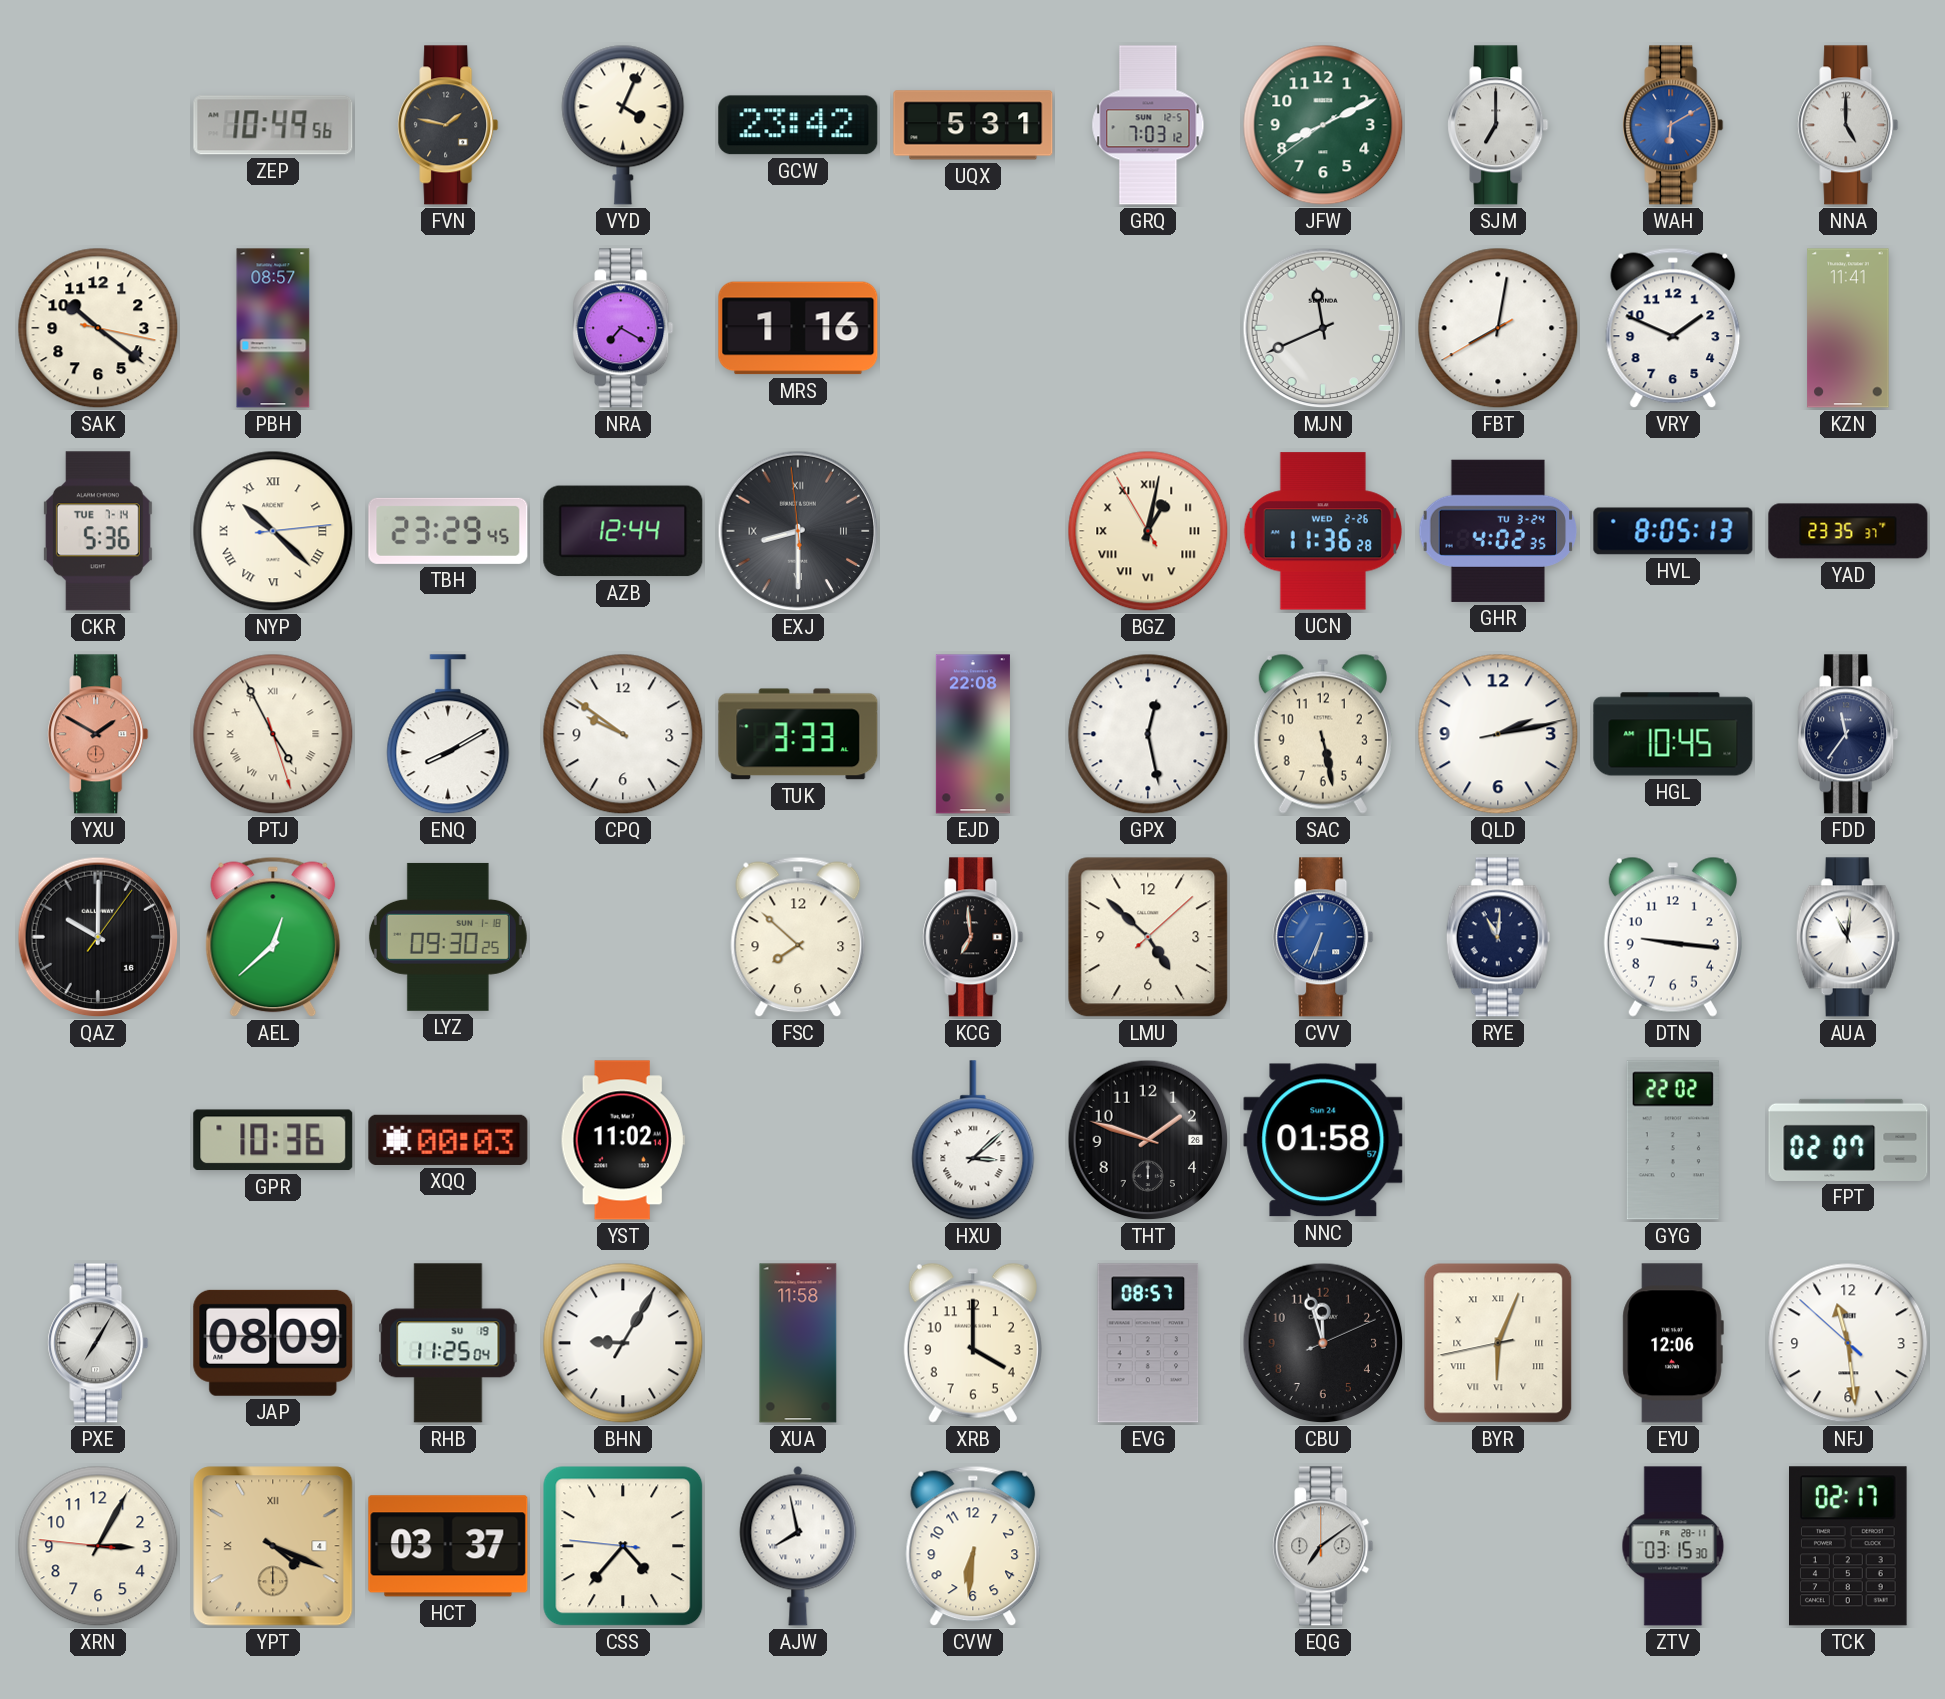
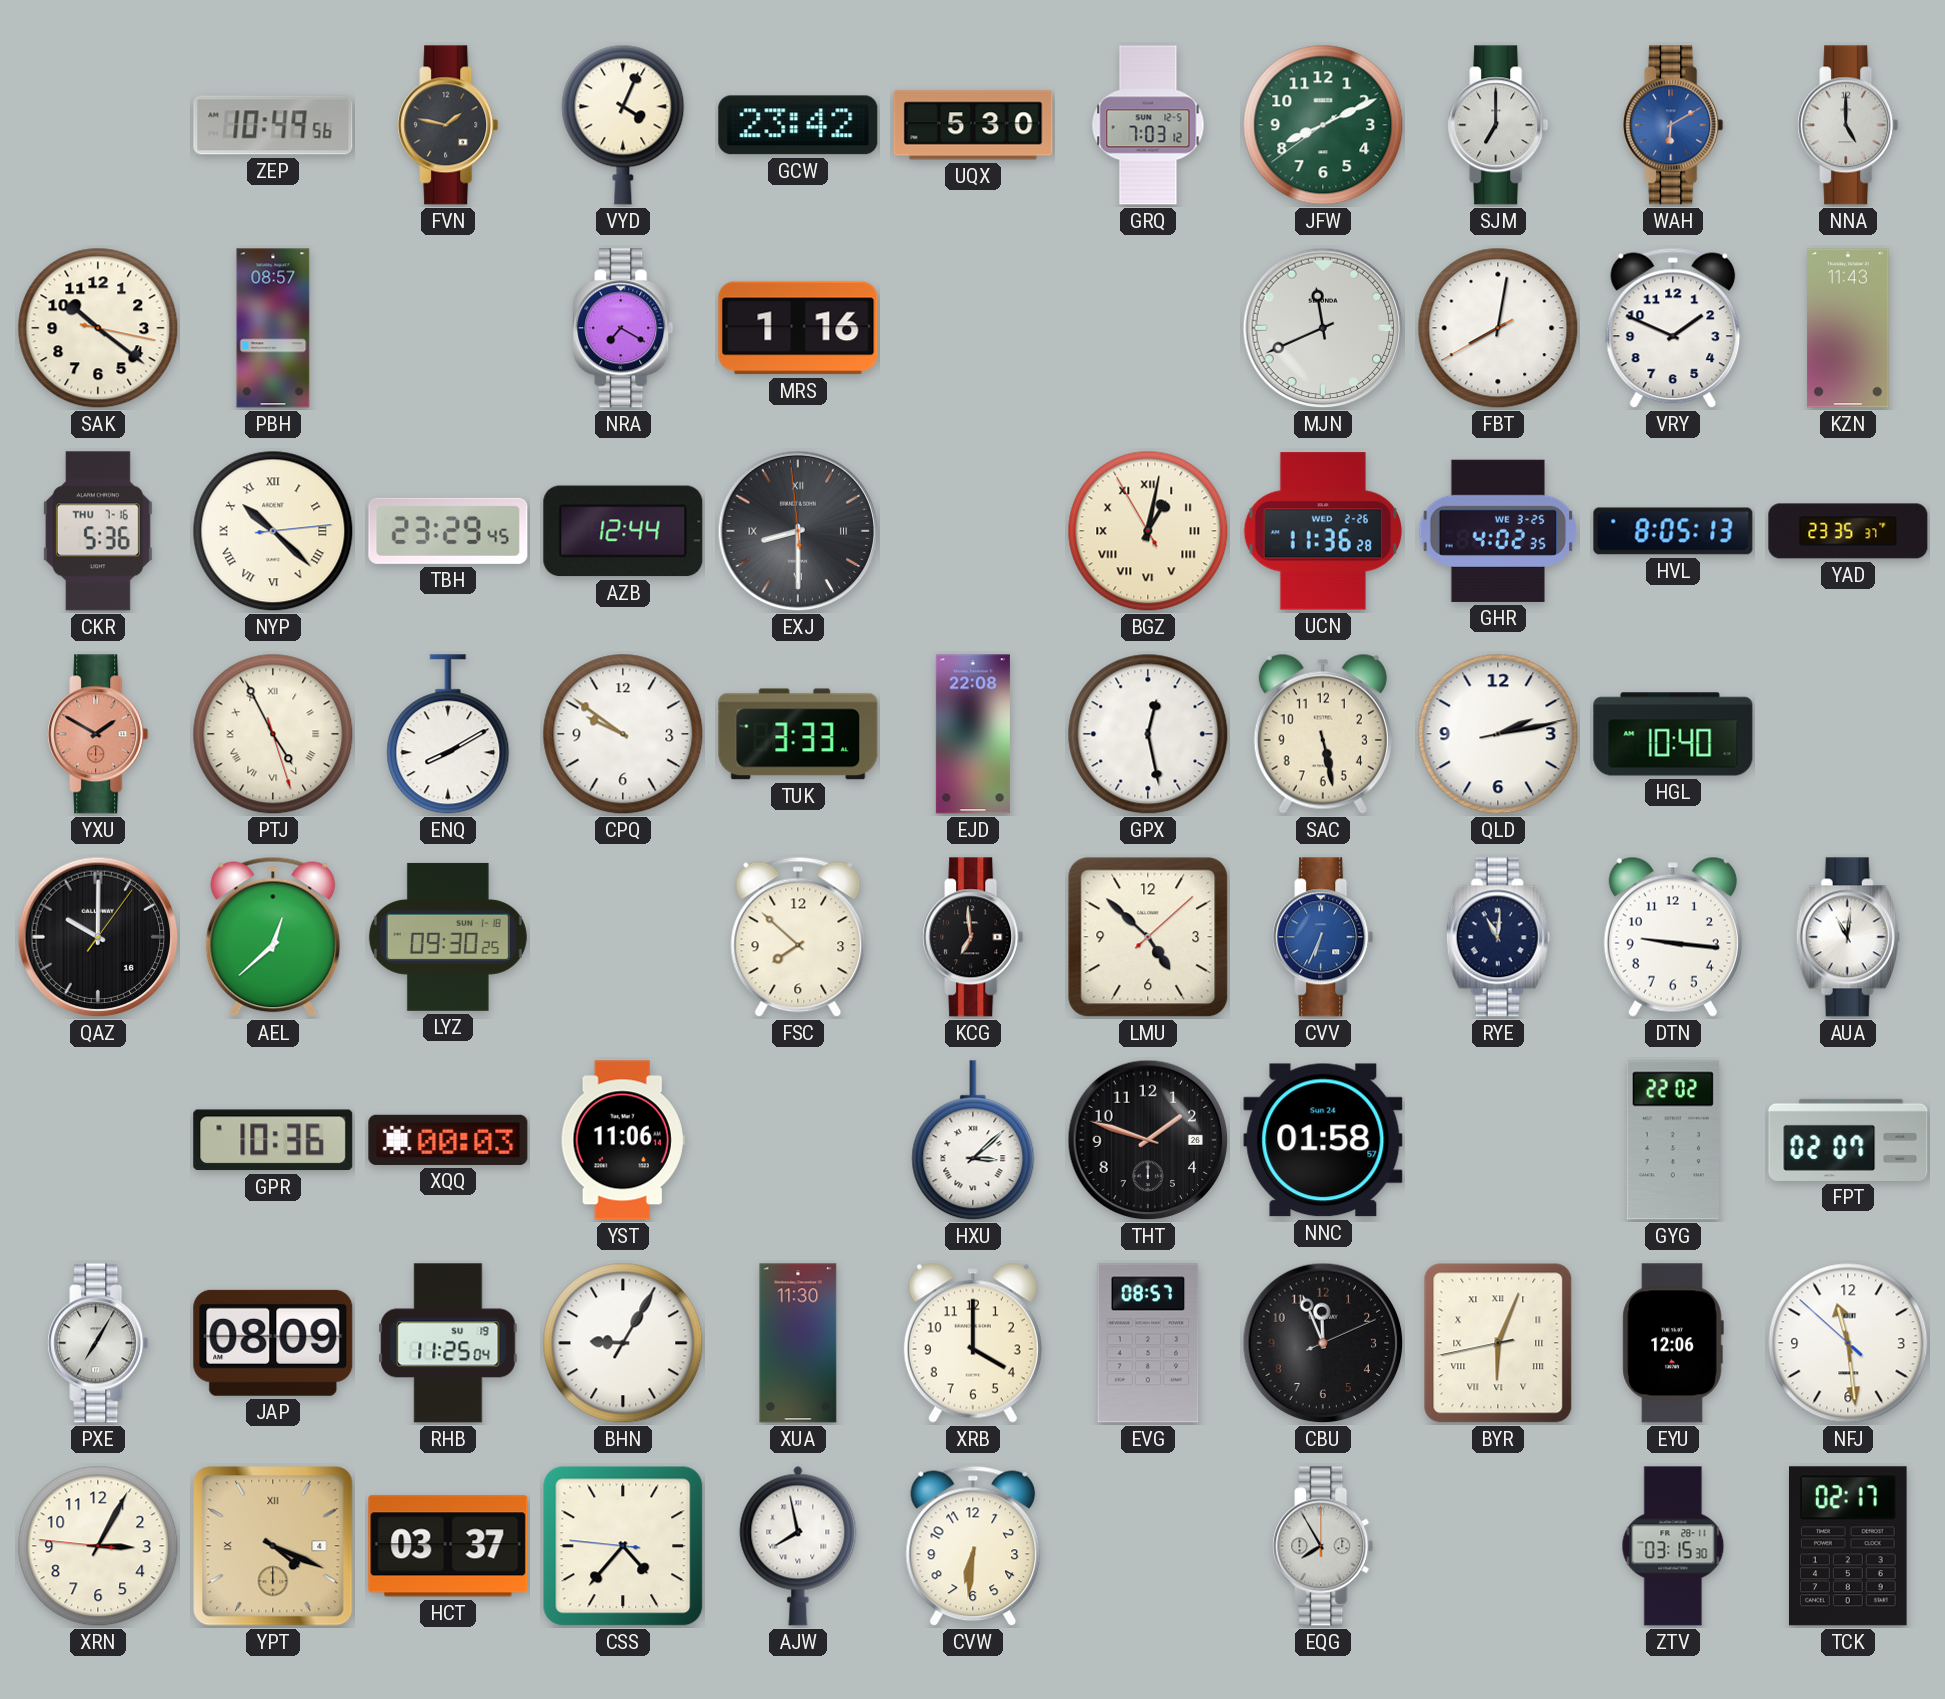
UQX: 5:31 -> 5:30
KZN: 11:41 -> 11:43
CKR date: TUE 7-14 -> THU 7-16
GHR date: TU 3-24 -> WE 3-25
HGL: 10:45 -> 10:40
FDD: 11:36 -> none
YST: 11:02 -> 11:06
XUA: 11:58 -> 11:30
CBU: 11:57 -> 11:56
EQG: 7:09 -> 7:55
